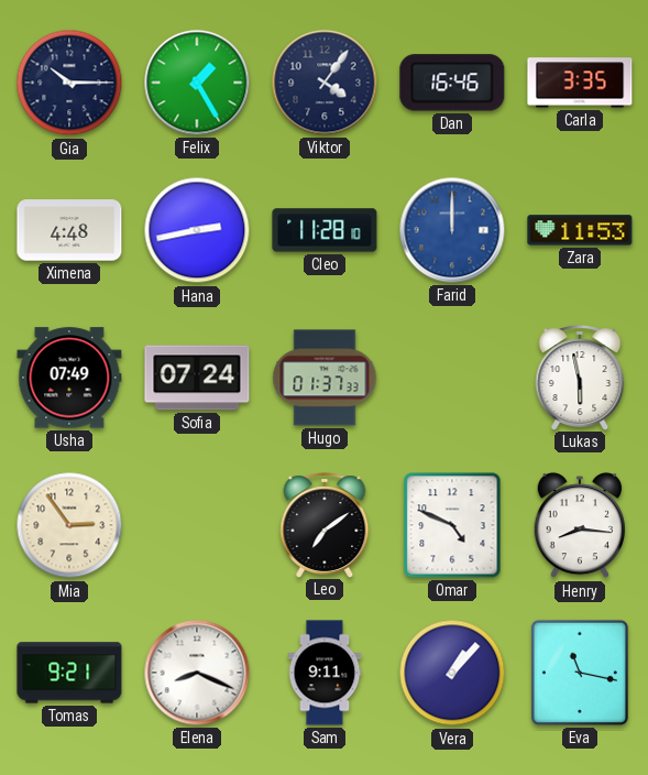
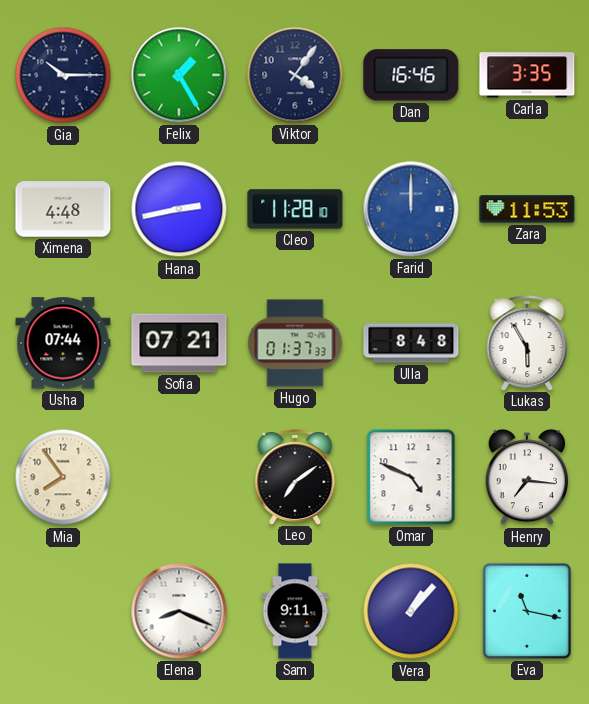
Usha: 07:49 -> 07:44
Sofia: 07:24 -> 07:21
Ulla: none -> 8:48
Lukas: 5:58 -> 5:55
Mia: 2:54 -> 7:54
Henry: 8:16 -> 7:16
Tomas: 9:21 -> none
